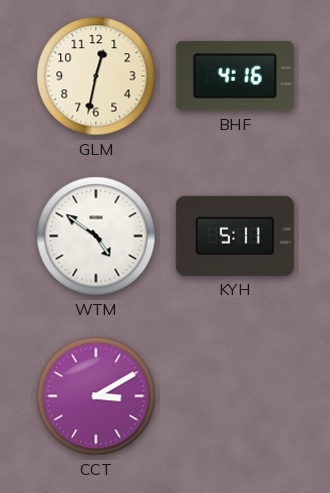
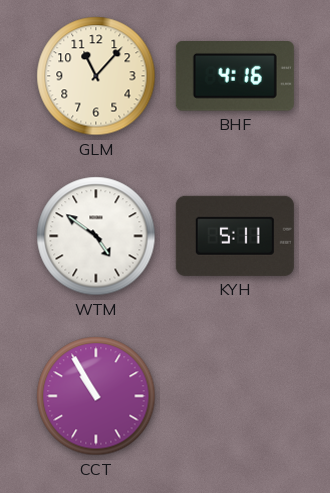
GLM: 12:32 -> 11:07
CCT: 3:10 -> 10:55
